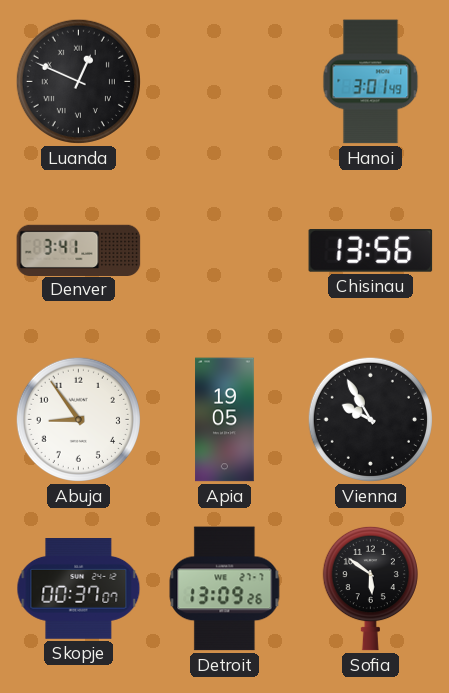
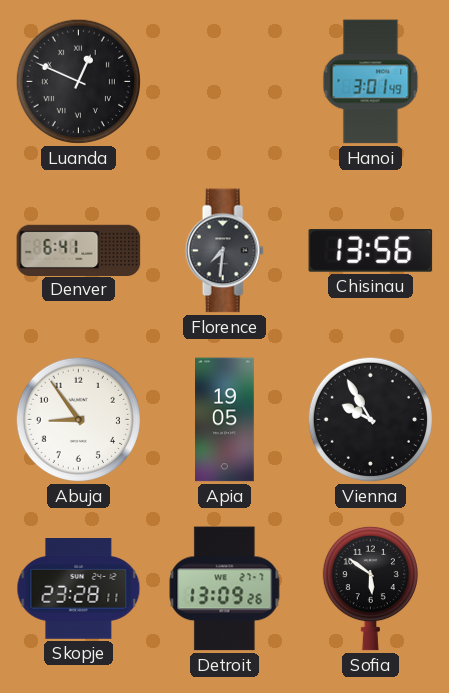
Denver: 3:41 -> 6:41
Florence: none -> 7:31
Skopje: 00:37 -> 23:28
